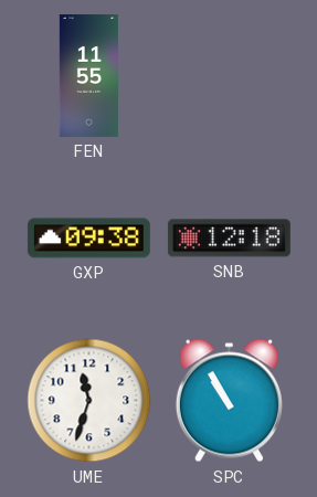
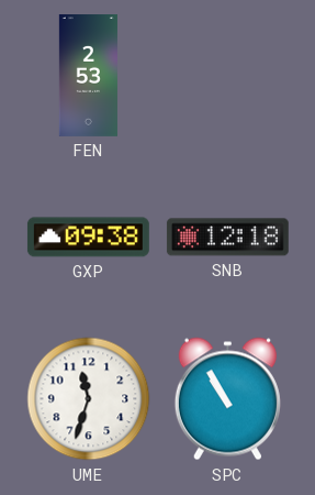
FEN: 11:55 -> 2:53
